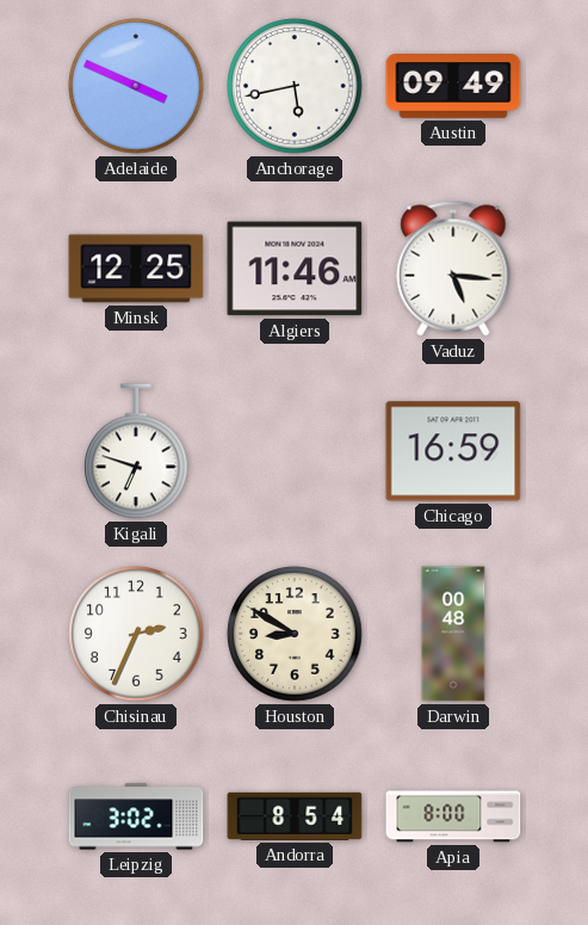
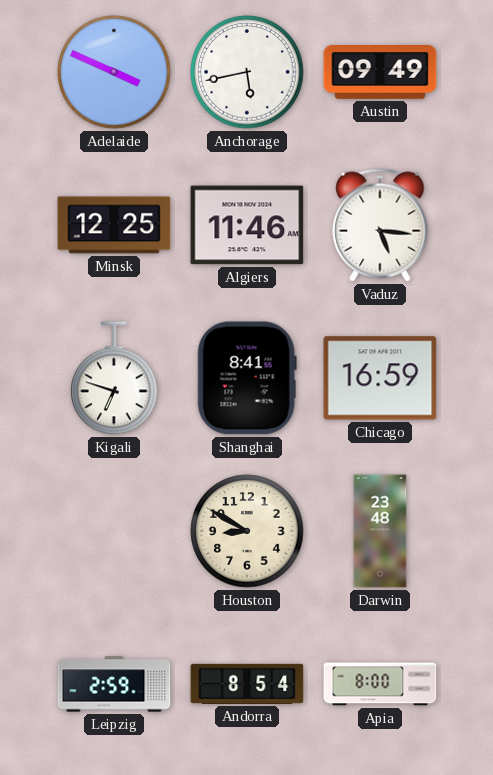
Shanghai: none -> 8:41
Chisinau: 2:34 -> none
Darwin: 00:48 -> 23:48
Leipzig: 3:02 -> 2:59
